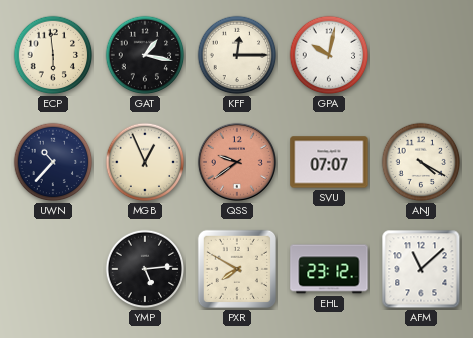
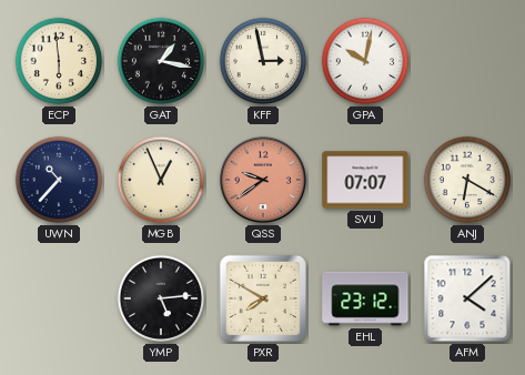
KFF: 12:15 -> 2:58
ANJ: 4:20 -> 6:20
AFM: 11:08 -> 4:08
